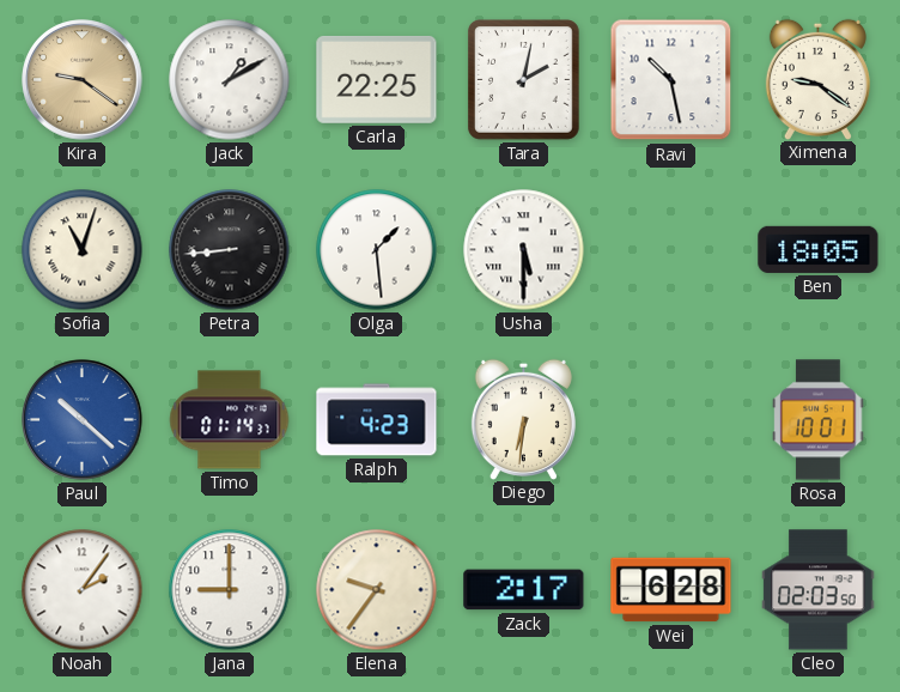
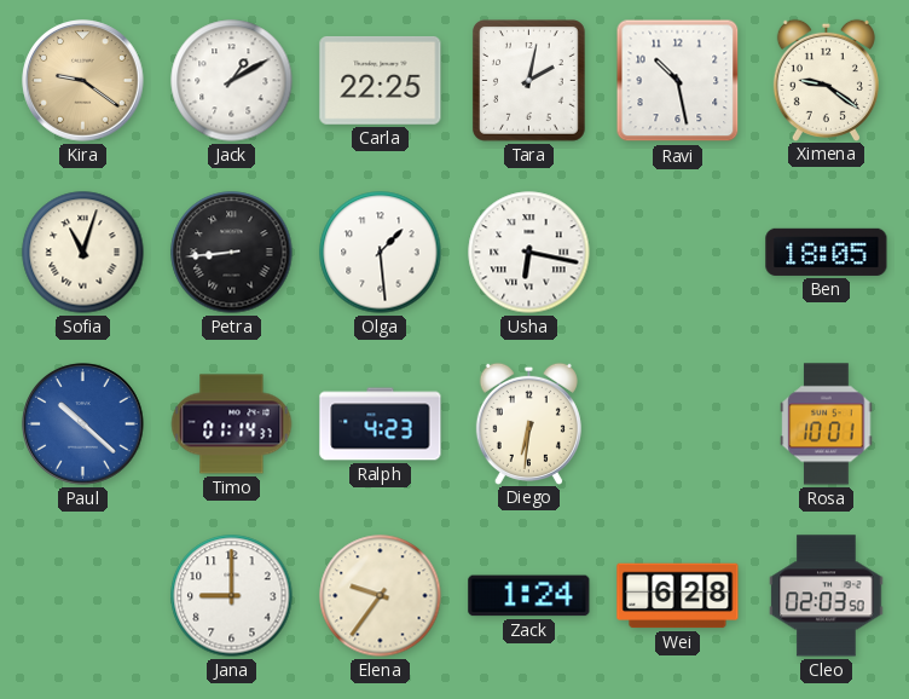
Usha: 5:30 -> 6:17
Noah: 2:06 -> none
Zack: 2:17 -> 1:24
